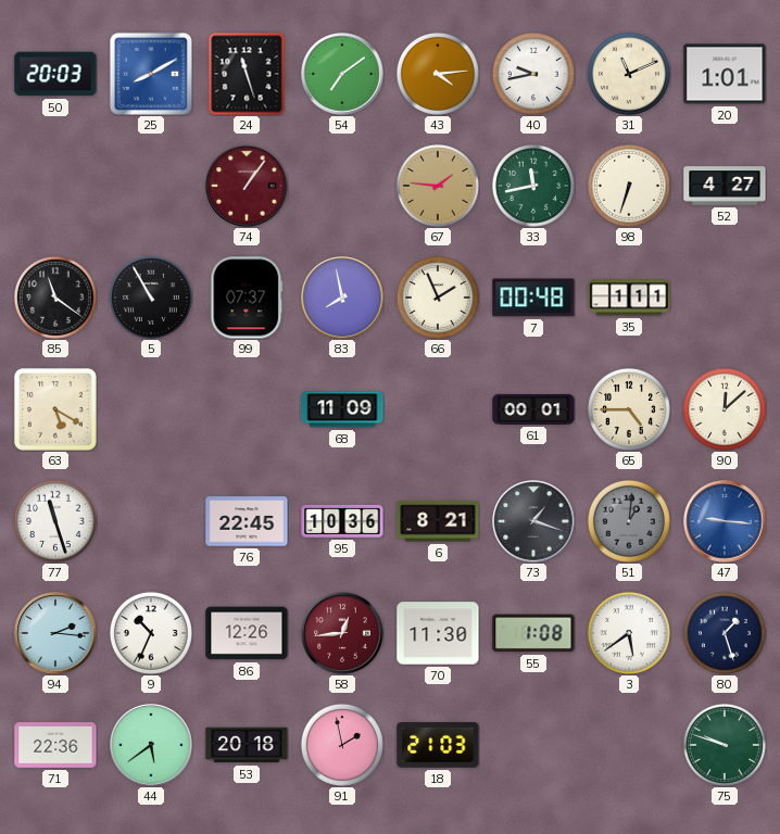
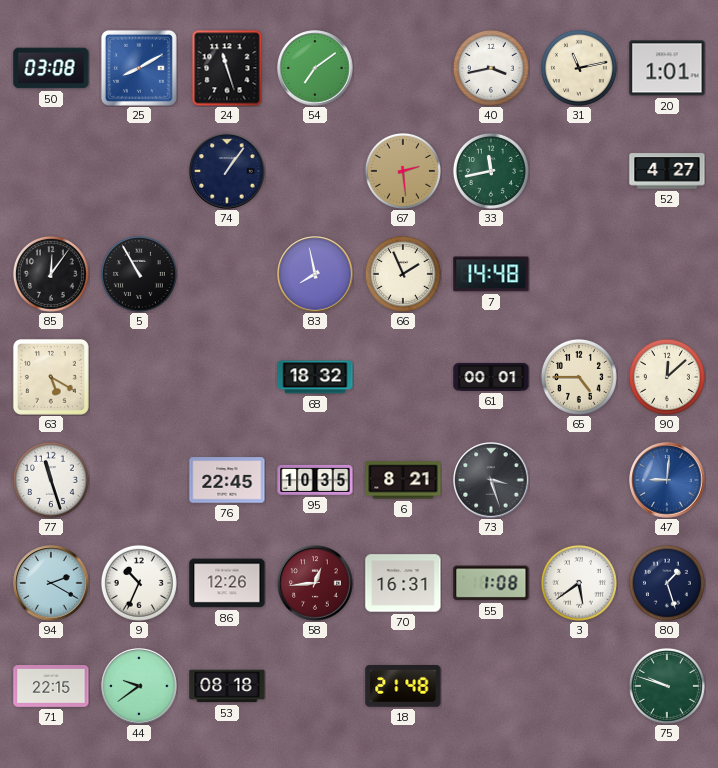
50: 20:03 -> 03:08
43: 4:14 -> none
40: 9:43 -> 3:43
31: 11:11 -> 11:13
74 dial: burgundy -> navy
67: 1:46 -> 2:29
98: 6:33 -> none
85: 11:21 -> 12:06
99: 07:37 -> none
7: 00:48 -> 14:48
35: 1:11 -> none
68: 11:09 -> 18:32
95: 10:36 -> 10:35
73: 1:18 -> 3:27
51: 1:01 -> none
47: 9:16 -> 9:01
94: 2:16 -> 2:20
70: 11:30 -> 16:31
71: 22:36 -> 22:15
44: 5:39 -> 9:39
53: 20:18 -> 08:18
91: 1:58 -> none
18: 21:03 -> 21:48
